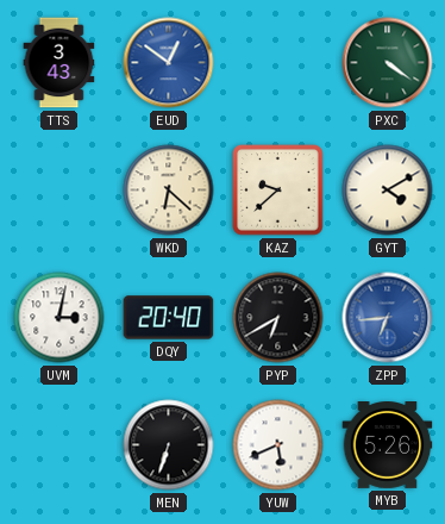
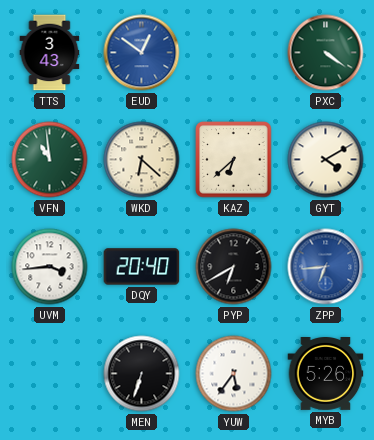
VFN: none -> 10:59
KAZ: 9:38 -> 6:38
UVM: 3:02 -> 3:44
YUW: 5:41 -> 5:36
